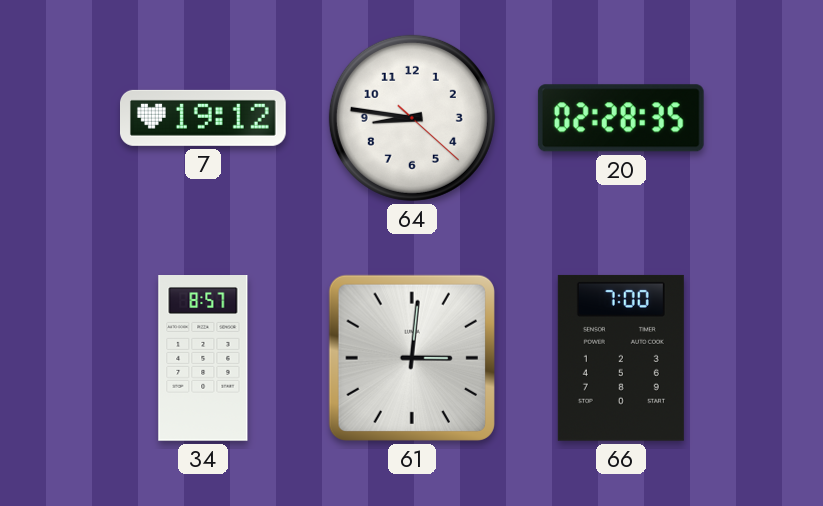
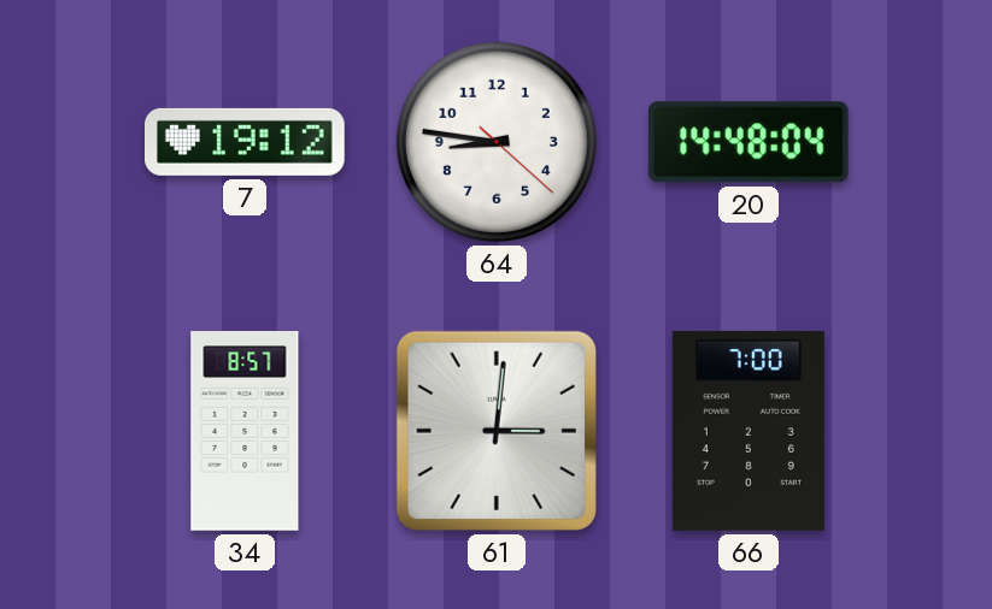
20: 02:28 -> 14:48
